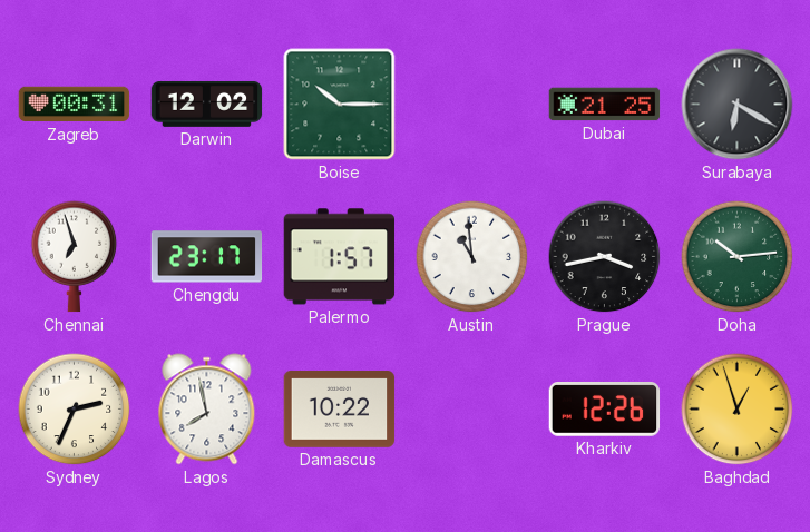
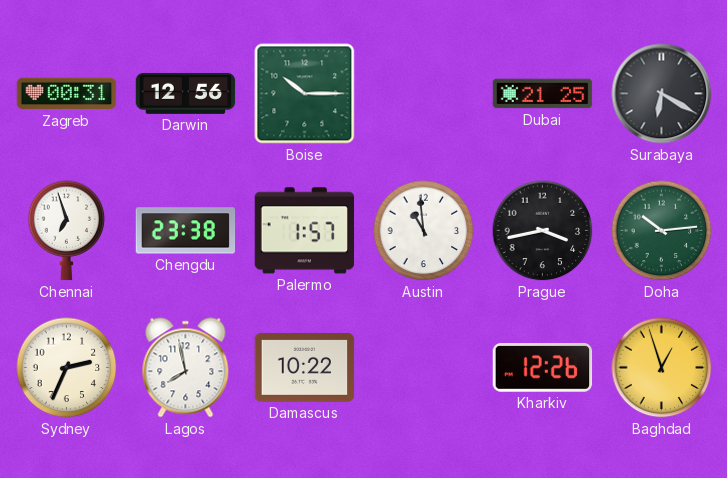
Darwin: 12:02 -> 12:56
Chengdu: 23:17 -> 23:38
